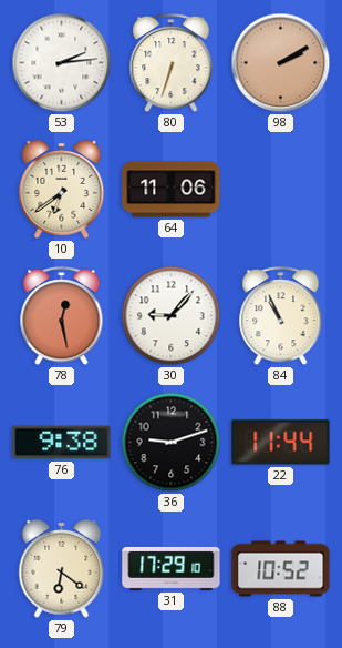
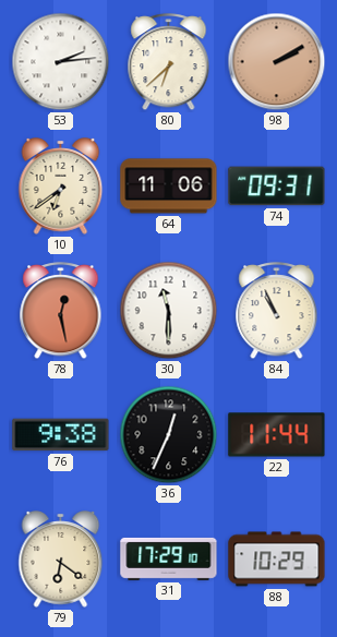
80: 6:33 -> 6:38
74: none -> 09:31
30: 9:07 -> 11:30
36: 9:12 -> 12:34
88: 10:52 -> 10:29
